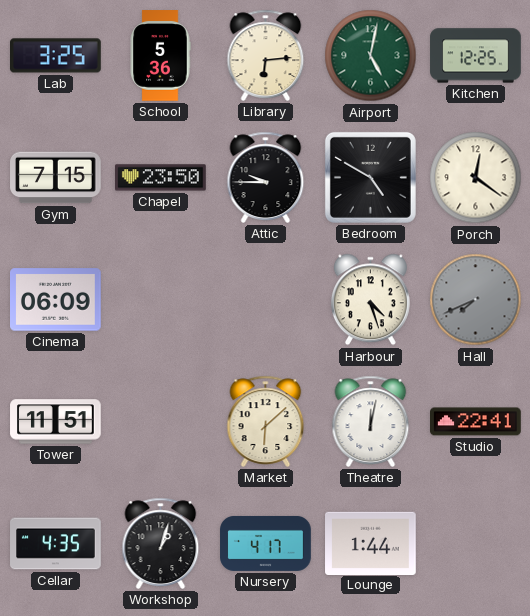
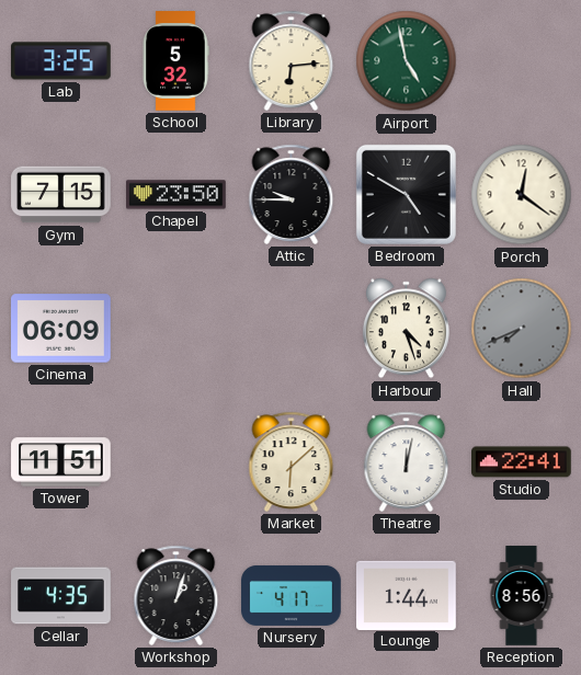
School: 5:36 -> 5:32
Airport: 5:02 -> 4:58
Kitchen: 12:25 -> none
Reception: none -> 8:56
